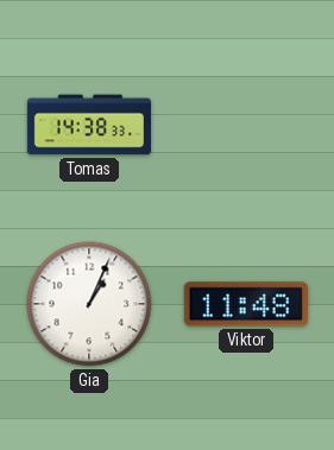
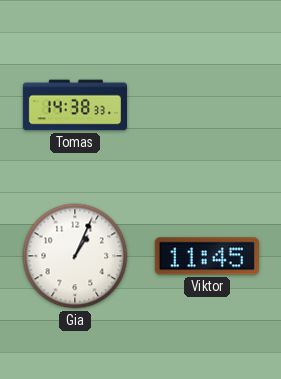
Viktor: 11:48 -> 11:45
